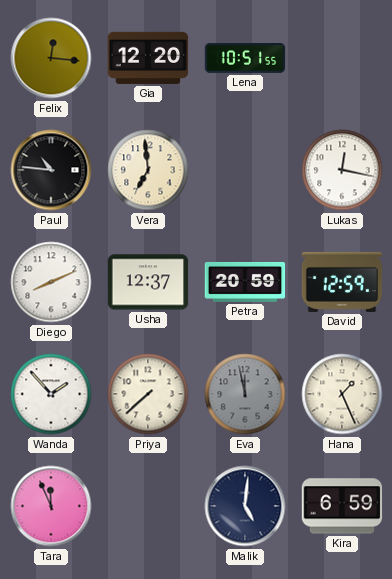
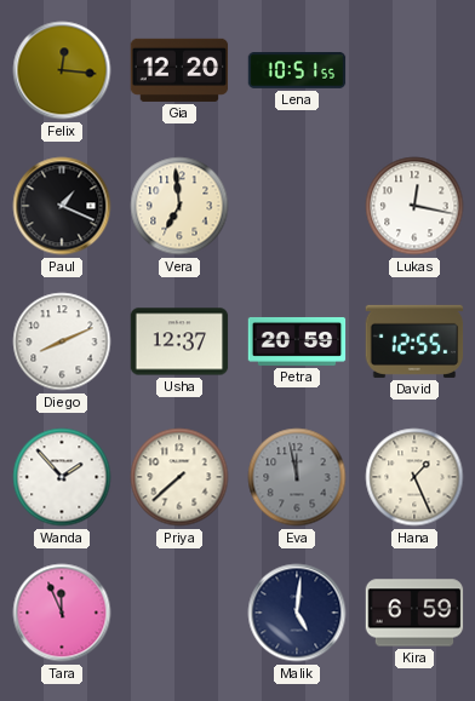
Paul: 10:46 -> 1:19
David: 12:59 -> 12:55
